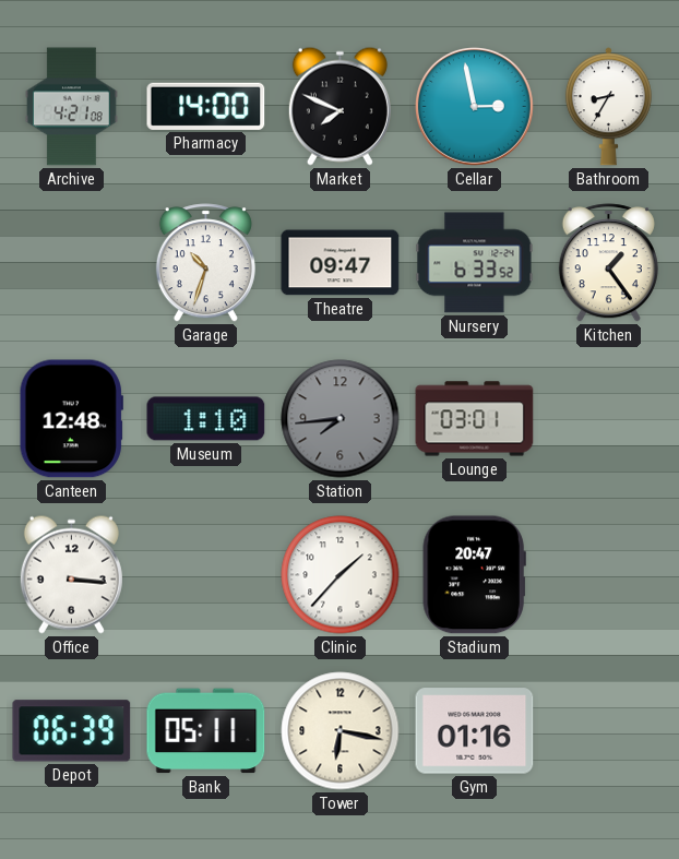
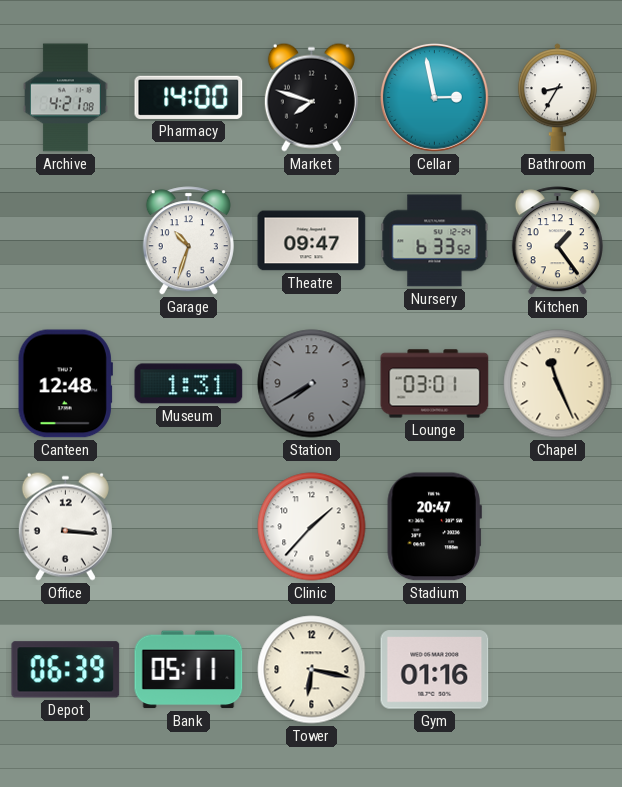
Market: 7:49 -> 7:48
Museum: 1:10 -> 1:31
Station: 7:44 -> 7:40
Chapel: none -> 11:26
